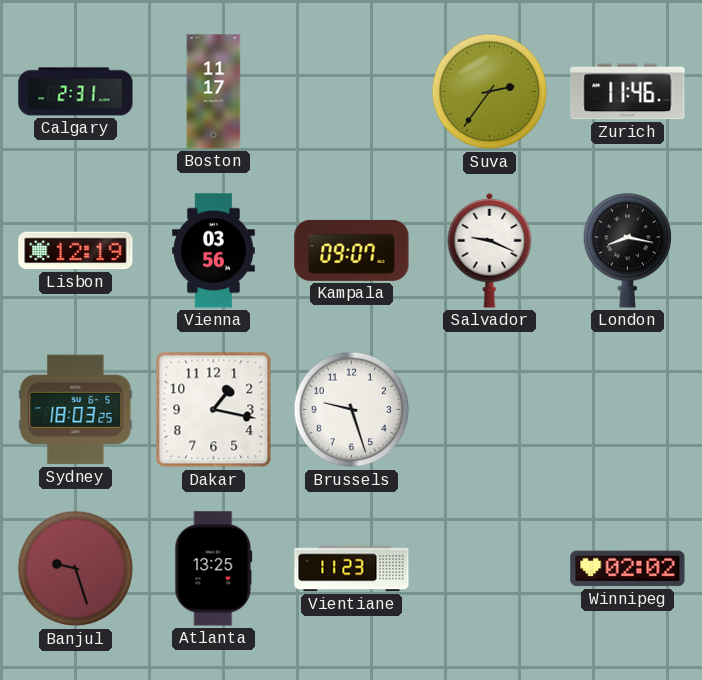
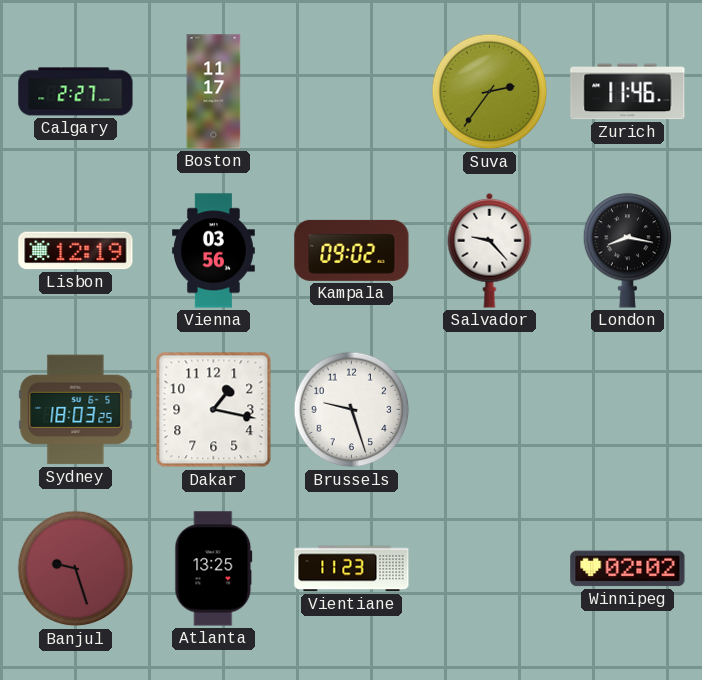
Calgary: 2:31 -> 2:27
Kampala: 09:07 -> 09:02
Salvador: 9:19 -> 9:23
